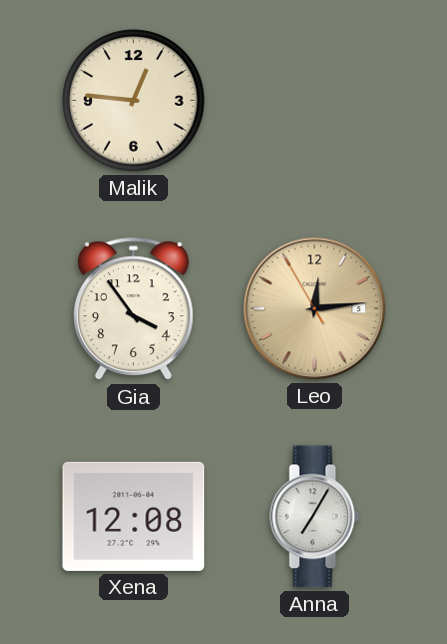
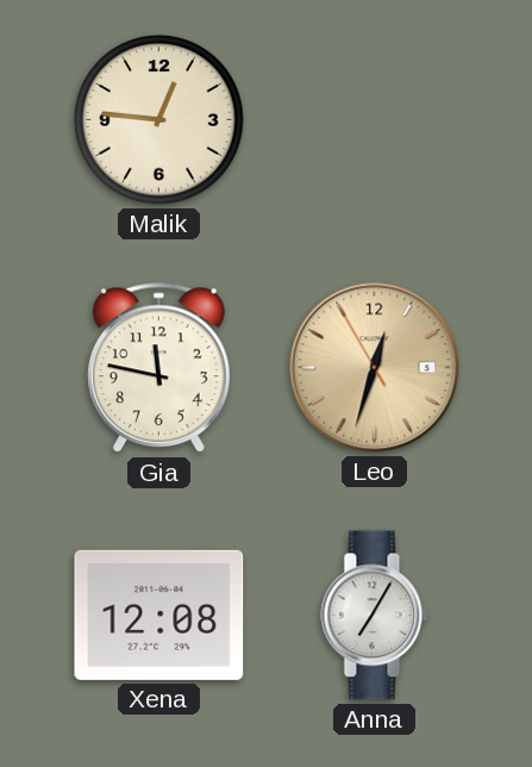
Gia: 3:54 -> 11:47
Leo: 12:13 -> 12:32
